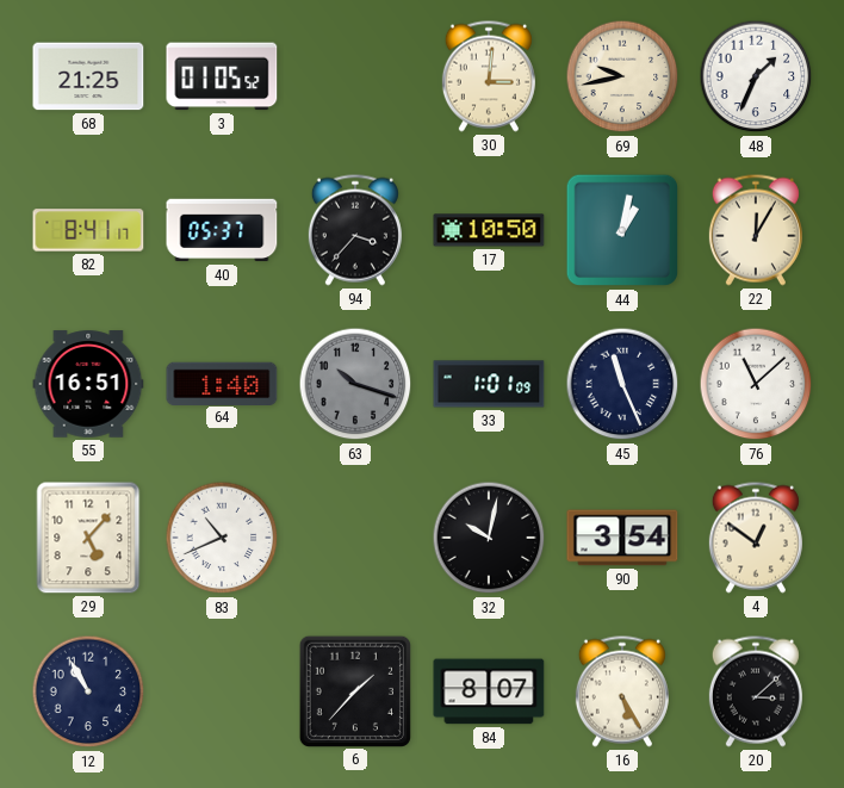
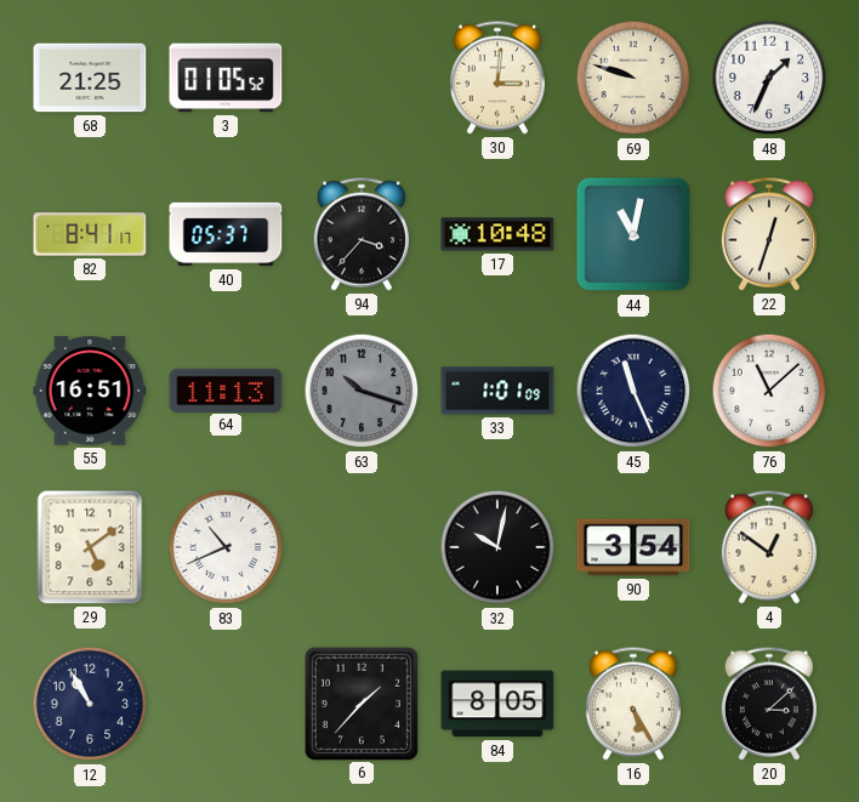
69: 9:43 -> 9:48
17: 10:50 -> 10:48
44: 1:02 -> 11:02
22: 12:05 -> 12:33
64: 1:40 -> 11:13
29: 5:07 -> 5:09
84: 8:07 -> 8:05
